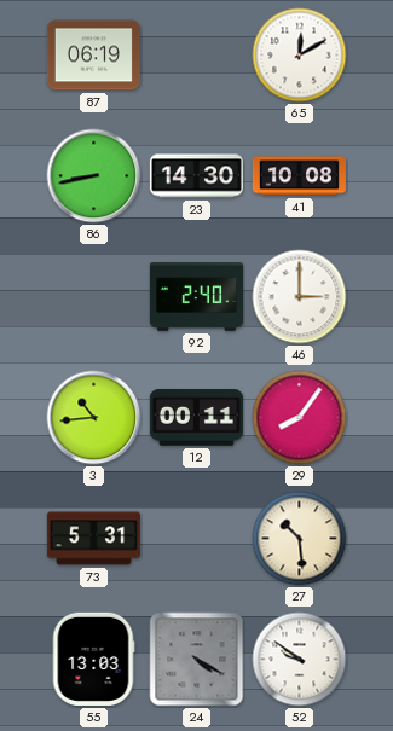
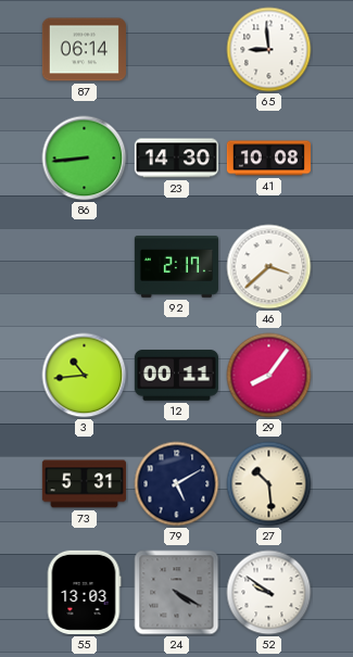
87: 06:19 -> 06:14
65: 12:10 -> 8:59
86: 8:43 -> 8:44
92: 2:40 -> 2:17
46: 3:00 -> 3:38
79: none -> 5:10
